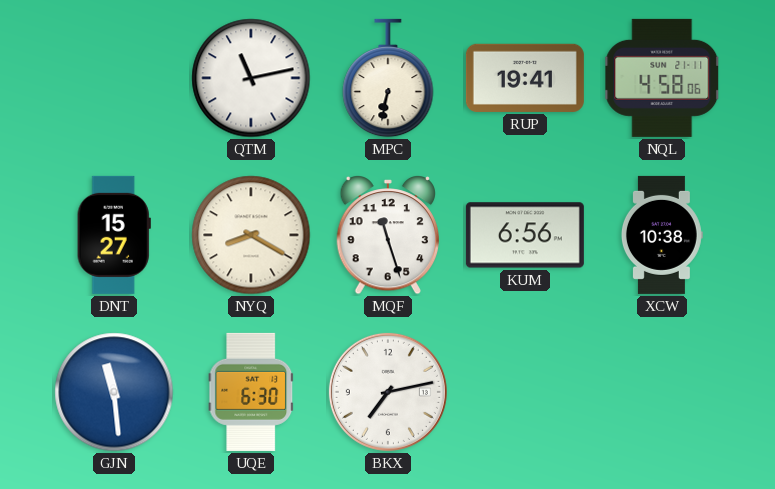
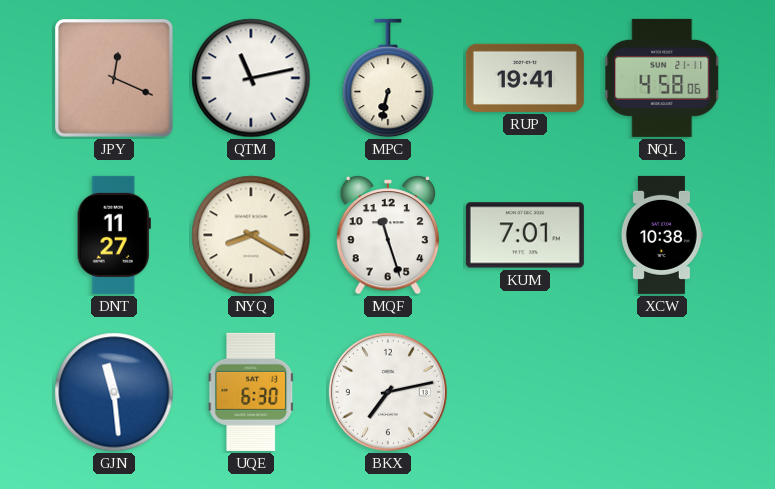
JPY: none -> 12:19
DNT: 15:27 -> 11:27
KUM: 6:56 -> 7:01
